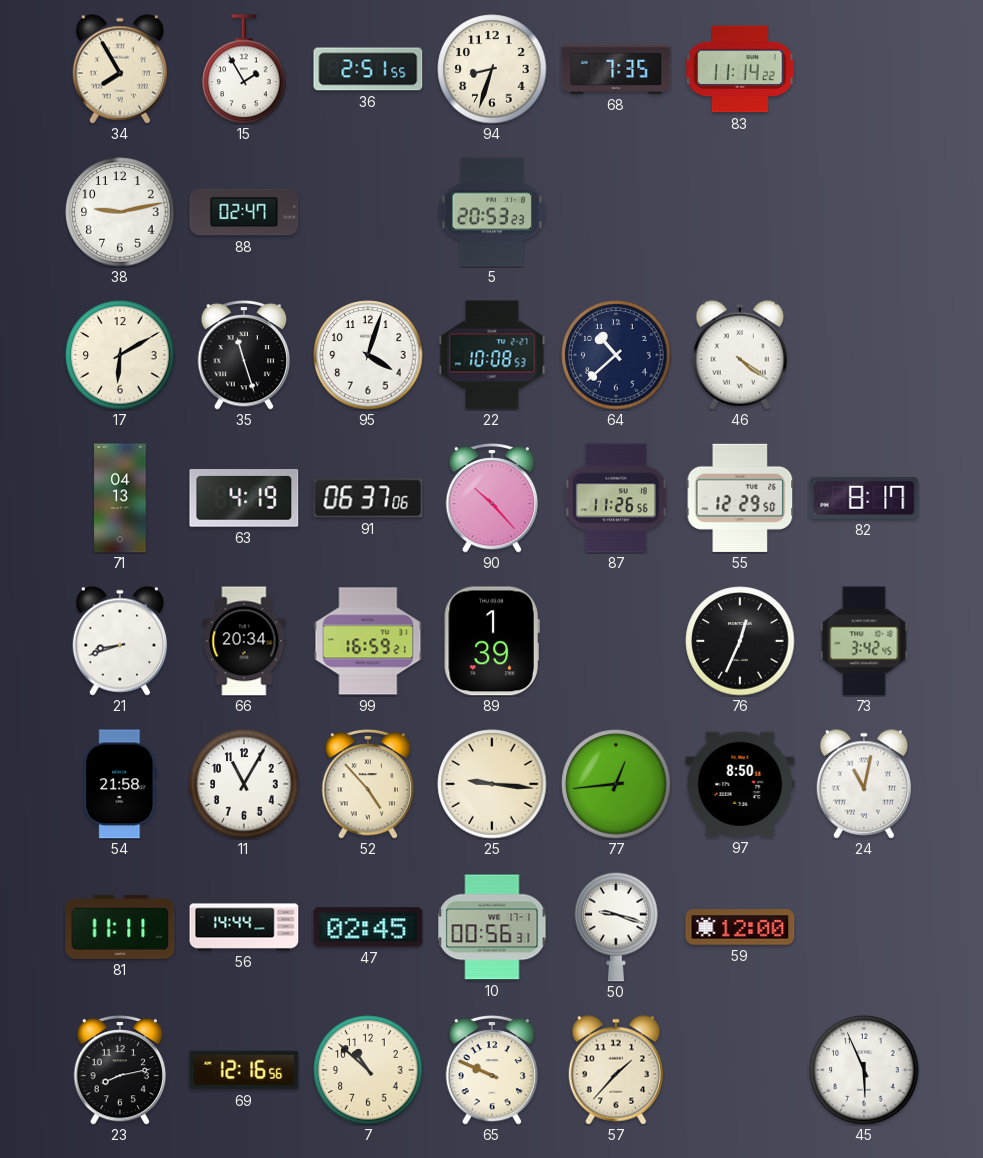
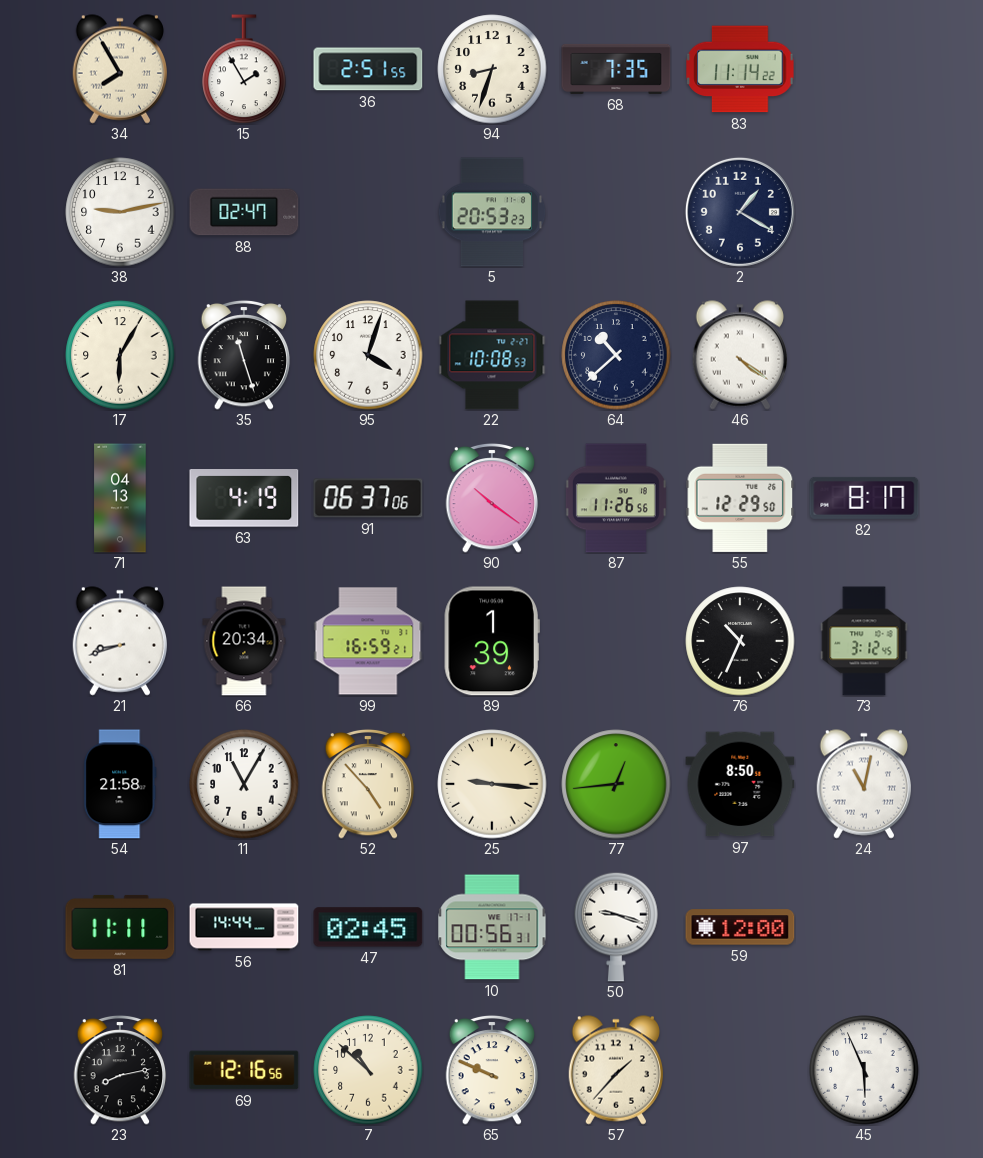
2: none -> 1:20
17: 6:10 -> 6:05
90: 10:23 -> 10:21
76: 12:34 -> 10:34
73: 3:42 -> 3:12
